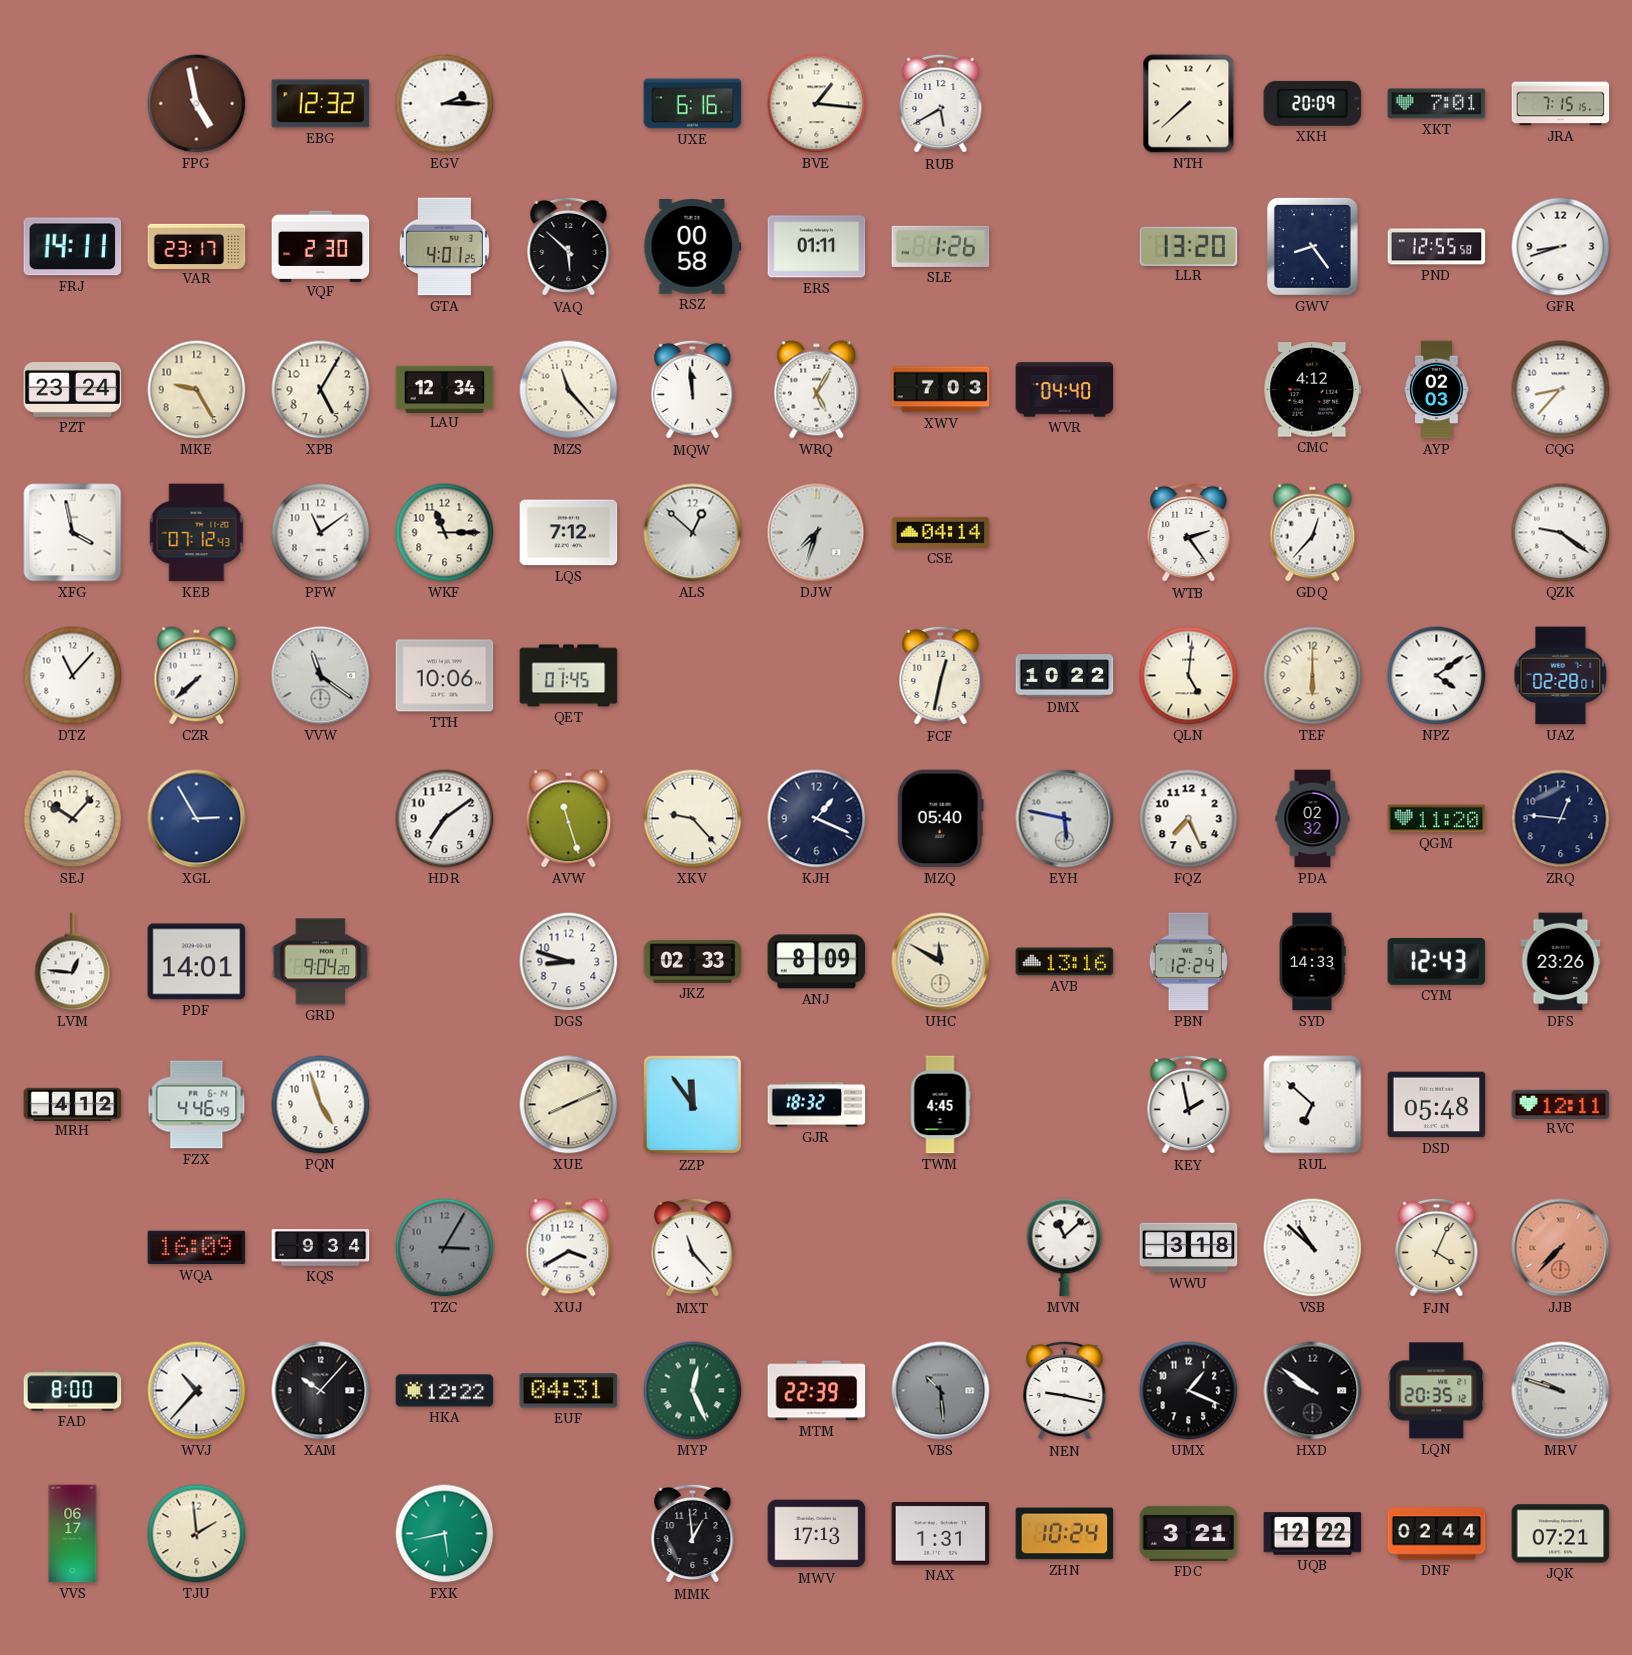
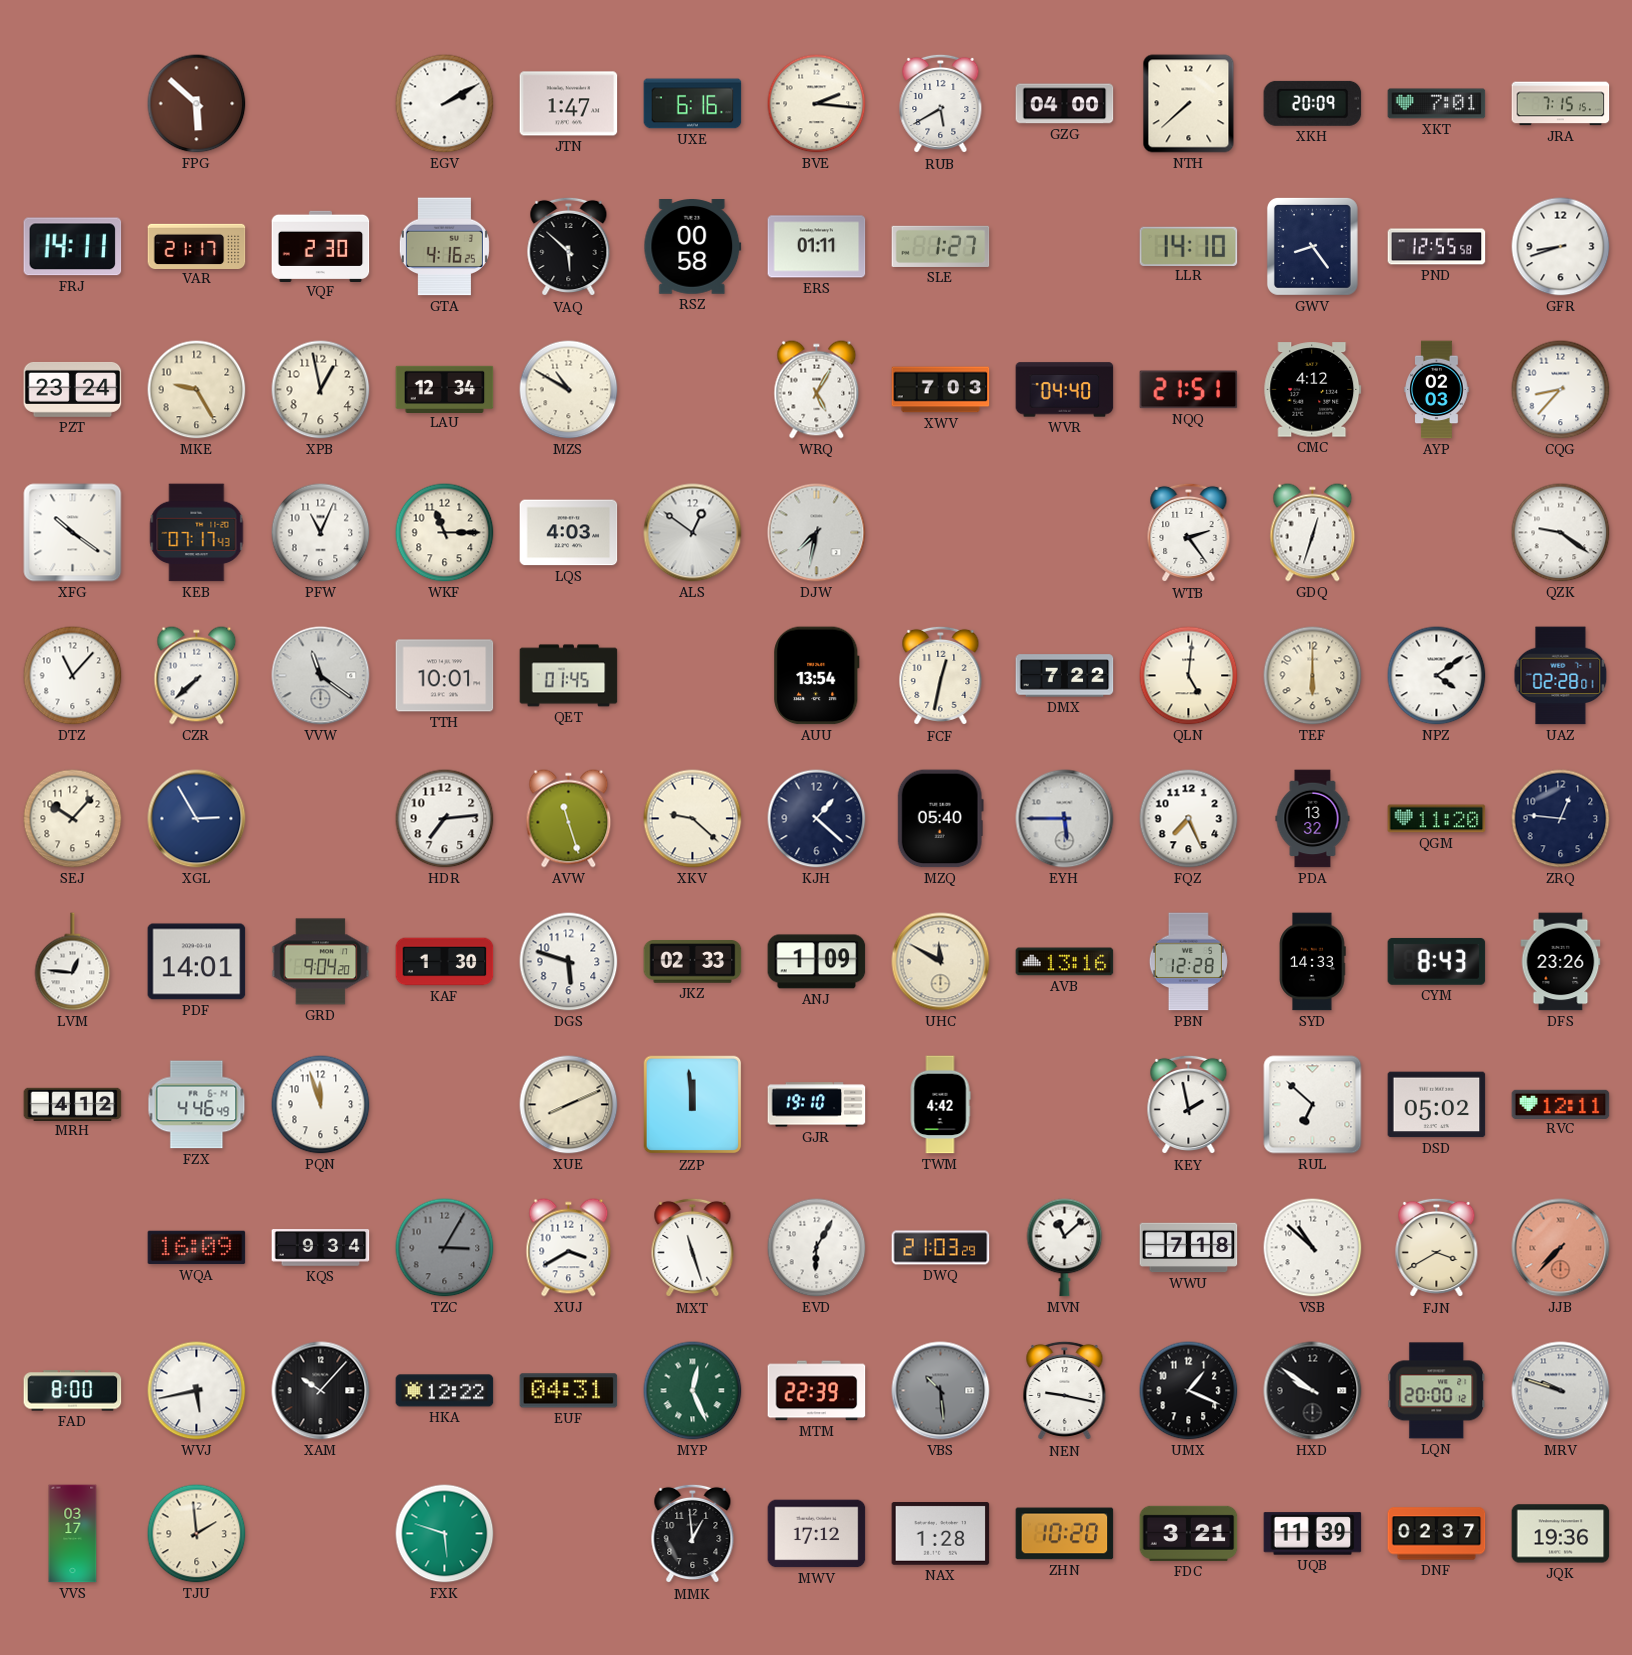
FPG: 4:58 -> 5:52
EBG: 12:32 -> none
EGV: 2:15 -> 2:10
JTN: none -> 1:47
BVE: 1:16 -> 2:16
GZG: none -> 04:00
VAR: 23:17 -> 21:17
GTA: 4:01 -> 4:16
SLE: 1:26 -> 1:27
LLR: 13:20 -> 14:10
XPB: 5:05 -> 12:58
MZS: 11:23 -> 10:50
MQW: 11:59 -> none
NQQ: none -> 21:51
XFG: 3:58 -> 10:21
KEB: 07:12 -> 07:17
PFW: 11:09 -> 11:04
LQS: 7:12 -> 4:03
ALS: 12:52 -> 12:51
DJW: 7:33 -> 7:32
CSE: 04:14 -> none
GDQ: 12:37 -> 12:33
TTH: 10:06 -> 10:01
AUU: none -> 13:54
DMX: 10:22 -> 7:22
HDR: 7:09 -> 7:14
XKV: 9:23 -> 9:22
KJH: 1:19 -> 1:22
EYH: 5:47 -> 5:45
PDA: 02:32 -> 13:32
KAF: none -> 1:30
DGS: 8:48 -> 5:48
ANJ: 8:09 -> 1:09
PBN: 12:24 -> 12:28
CYM: 12:43 -> 8:43
PQN: 4:57 -> 11:57
ZZP: 11:54 -> 11:59
GJR: 18:32 -> 19:10
TWM: 4:45 -> 4:42
DSD: 05:48 -> 05:02
MXT: 11:23 -> 11:27
EVD: none -> 6:05
DWQ: none -> 21:03
WWU: 3:18 -> 7:18
FJN: 4:04 -> 3:40
WVJ: 10:37 -> 5:43
LQN: 20:35 -> 20:00
VVS: 06:17 -> 03:17
FXK: 5:43 -> 5:48
MWV: 17:13 -> 17:12
NAX: 1:31 -> 1:28
ZHN: 10:24 -> 10:20
UQB: 12:22 -> 11:39
DNF: 02:44 -> 02:37
JQK: 07:21 -> 19:36
